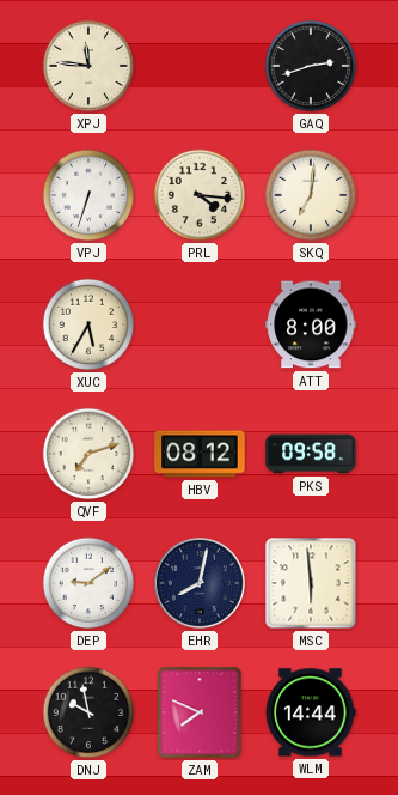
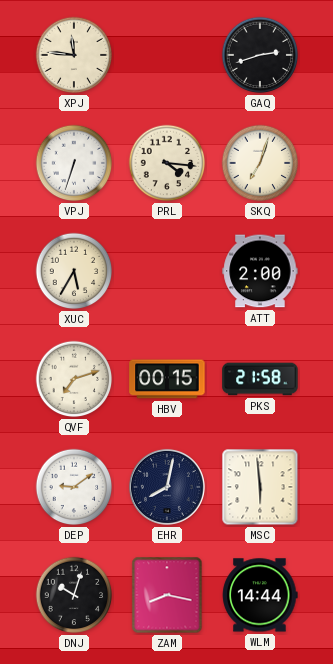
SKQ: 7:01 -> 7:03
ATT: 8:00 -> 2:00
HBV: 08:12 -> 00:15
PKS: 09:58 -> 21:58
DNJ: 9:58 -> 10:03
ZAM: 7:49 -> 8:17
